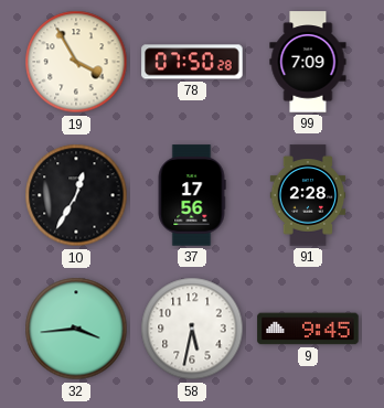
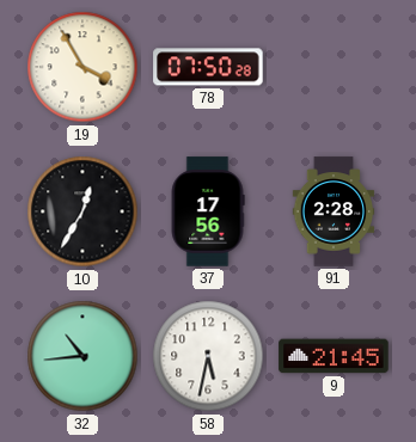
99: 7:09 -> none
32: 3:44 -> 10:44
9: 9:45 -> 21:45
